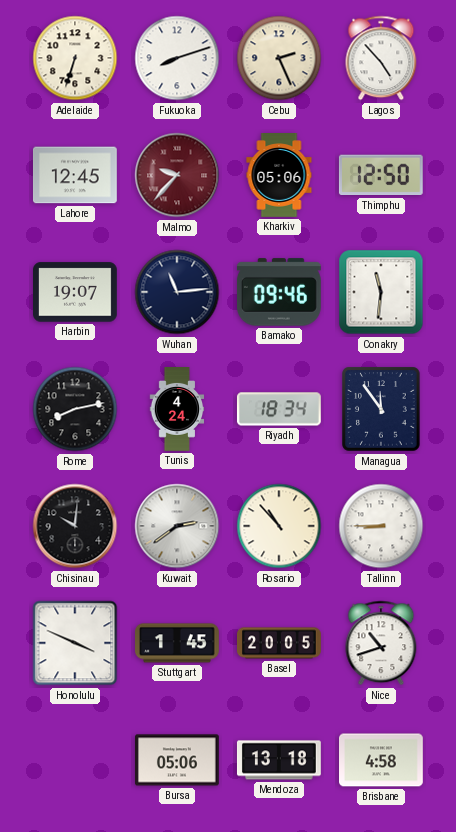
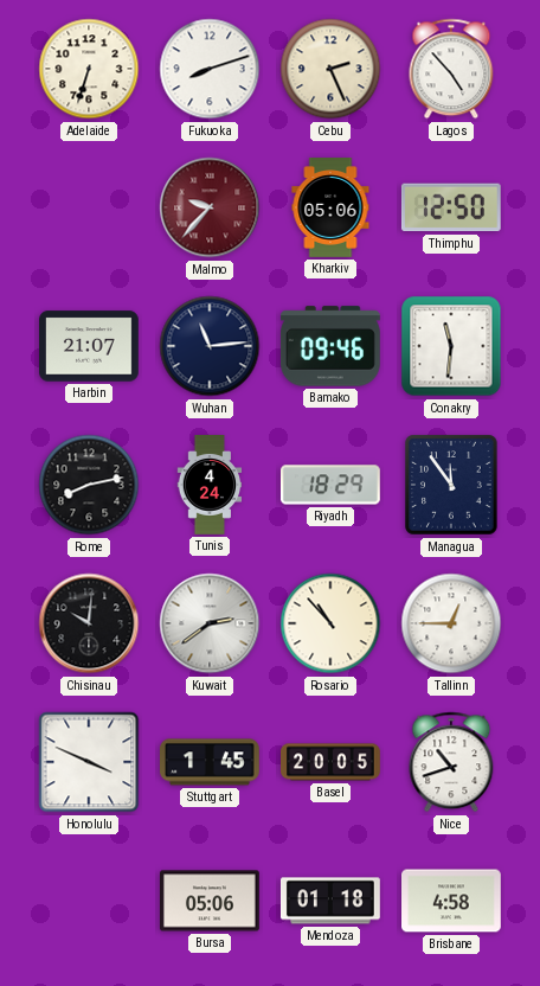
Lahore: 12:45 -> none
Harbin: 19:07 -> 21:07
Riyadh: 18:34 -> 18:29
Tallinn: 8:45 -> 12:45
Mendoza: 13:18 -> 01:18
